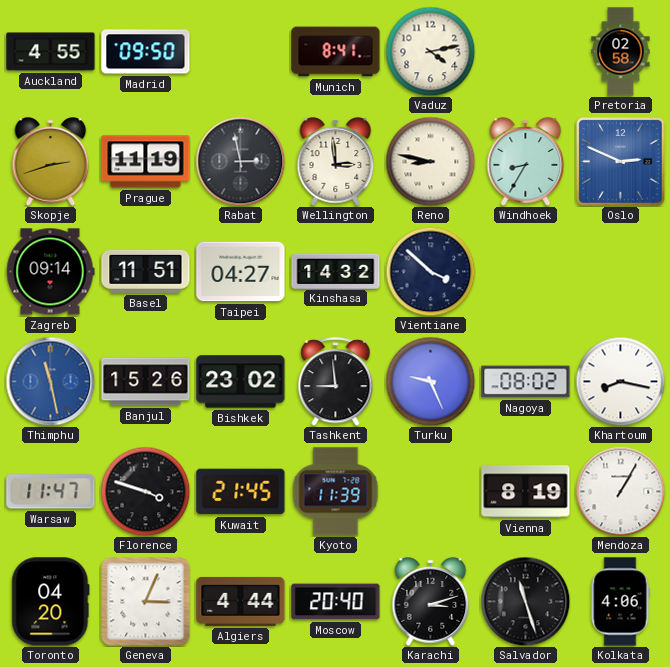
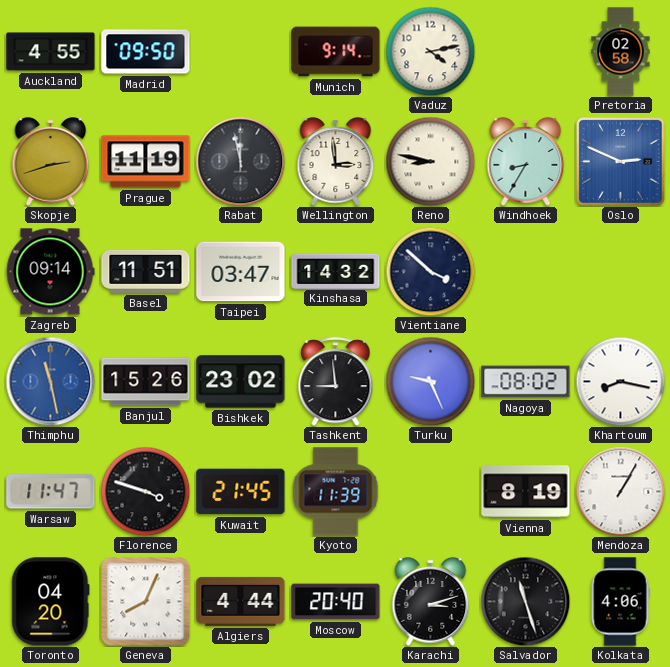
Munich: 8:41 -> 9:14
Rabat: 2:58 -> 11:58
Taipei: 04:27 -> 03:47
Geneva: 3:04 -> 8:04
